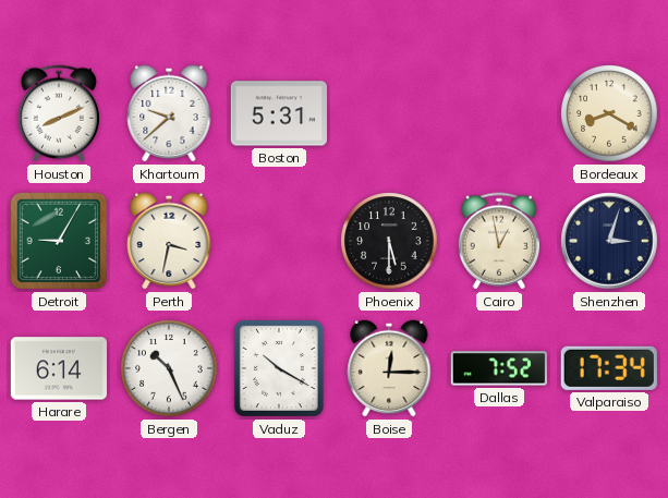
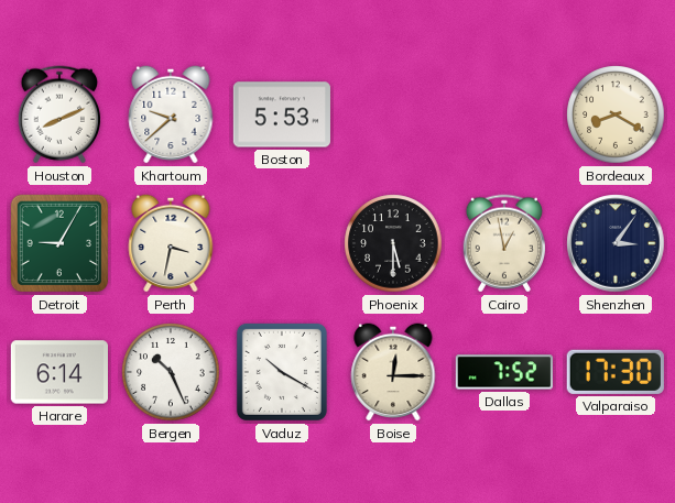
Boston: 5:31 -> 5:53
Shenzhen: 3:03 -> 3:06
Valparaiso: 17:34 -> 17:30
